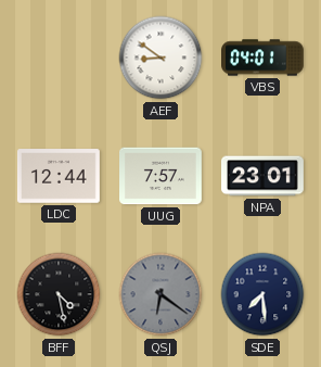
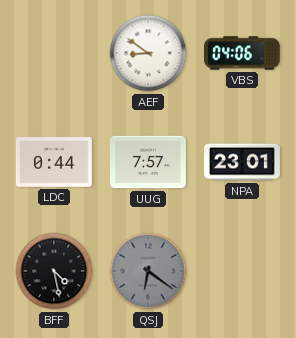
VBS: 04:01 -> 04:06
LDC: 12:44 -> 0:44
SDE: 7:29 -> none
